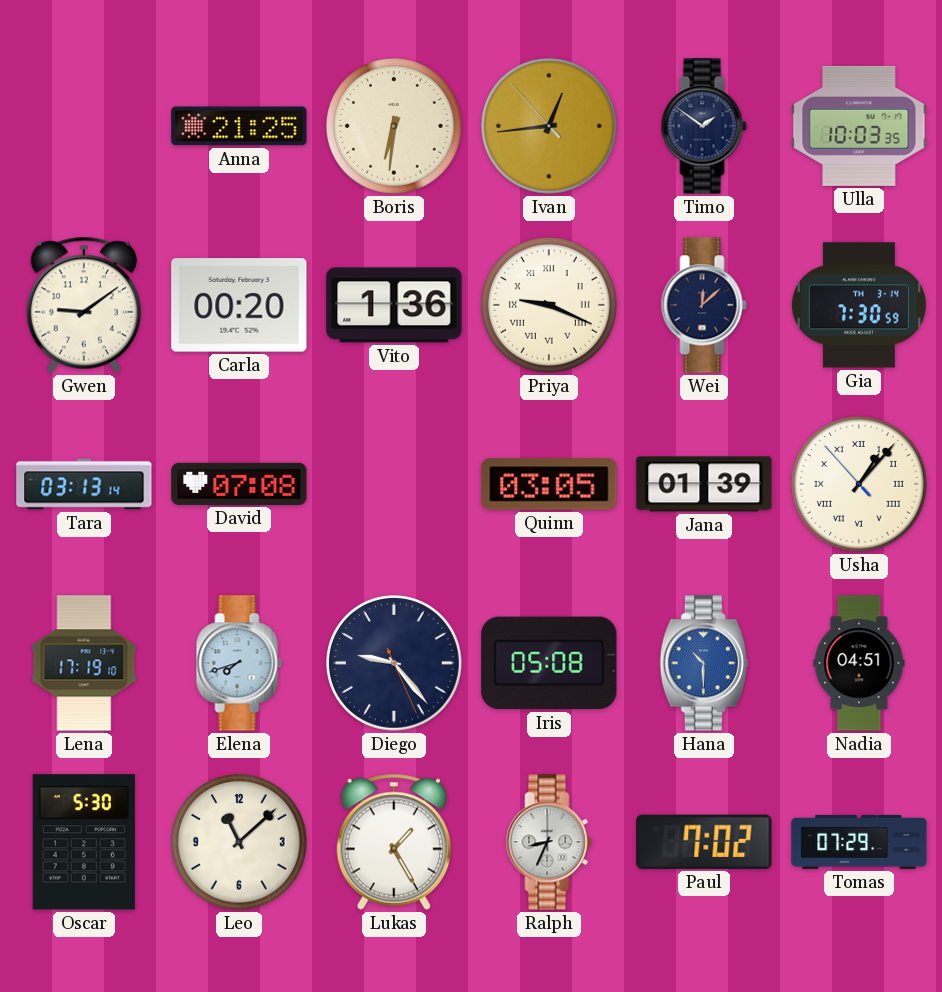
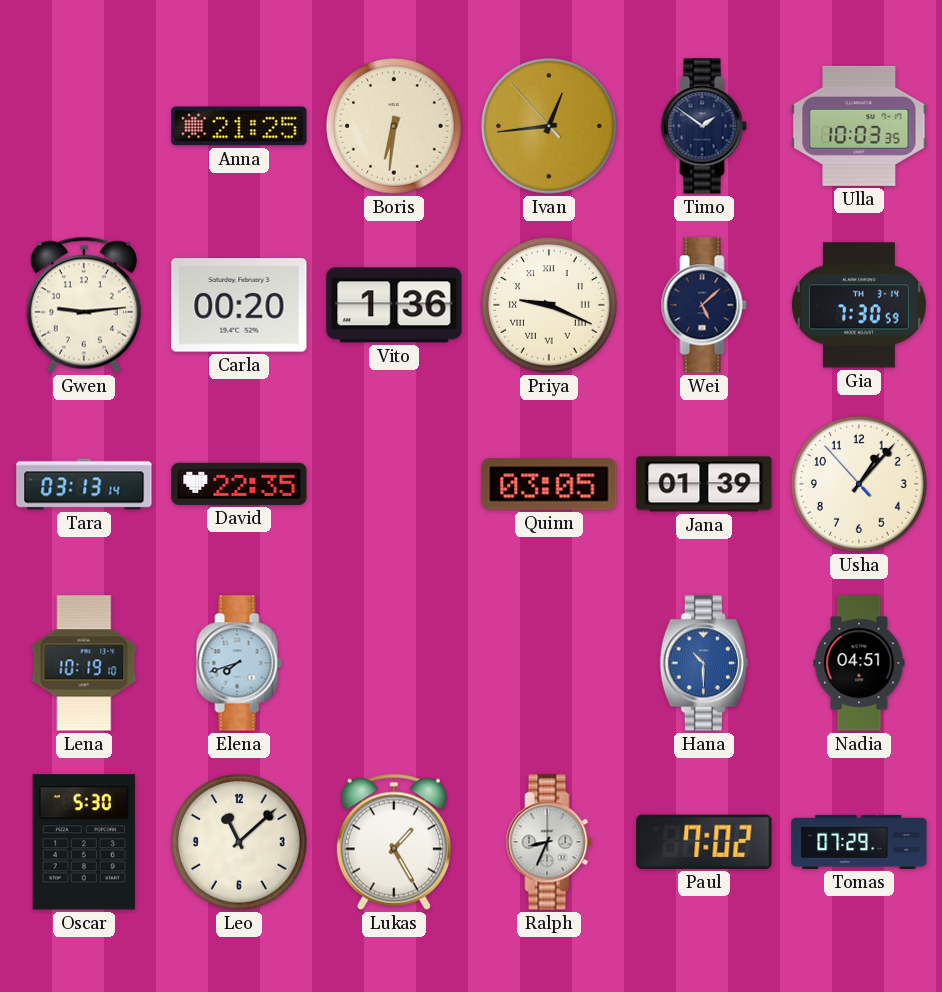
Gwen: 9:09 -> 9:14
Wei: 12:08 -> 5:08
David: 07:08 -> 22:35
Usha numerals: Roman -> Arabic
Lena: 17:19 -> 10:19
Diego: 9:23 -> none
Iris: 05:08 -> none
